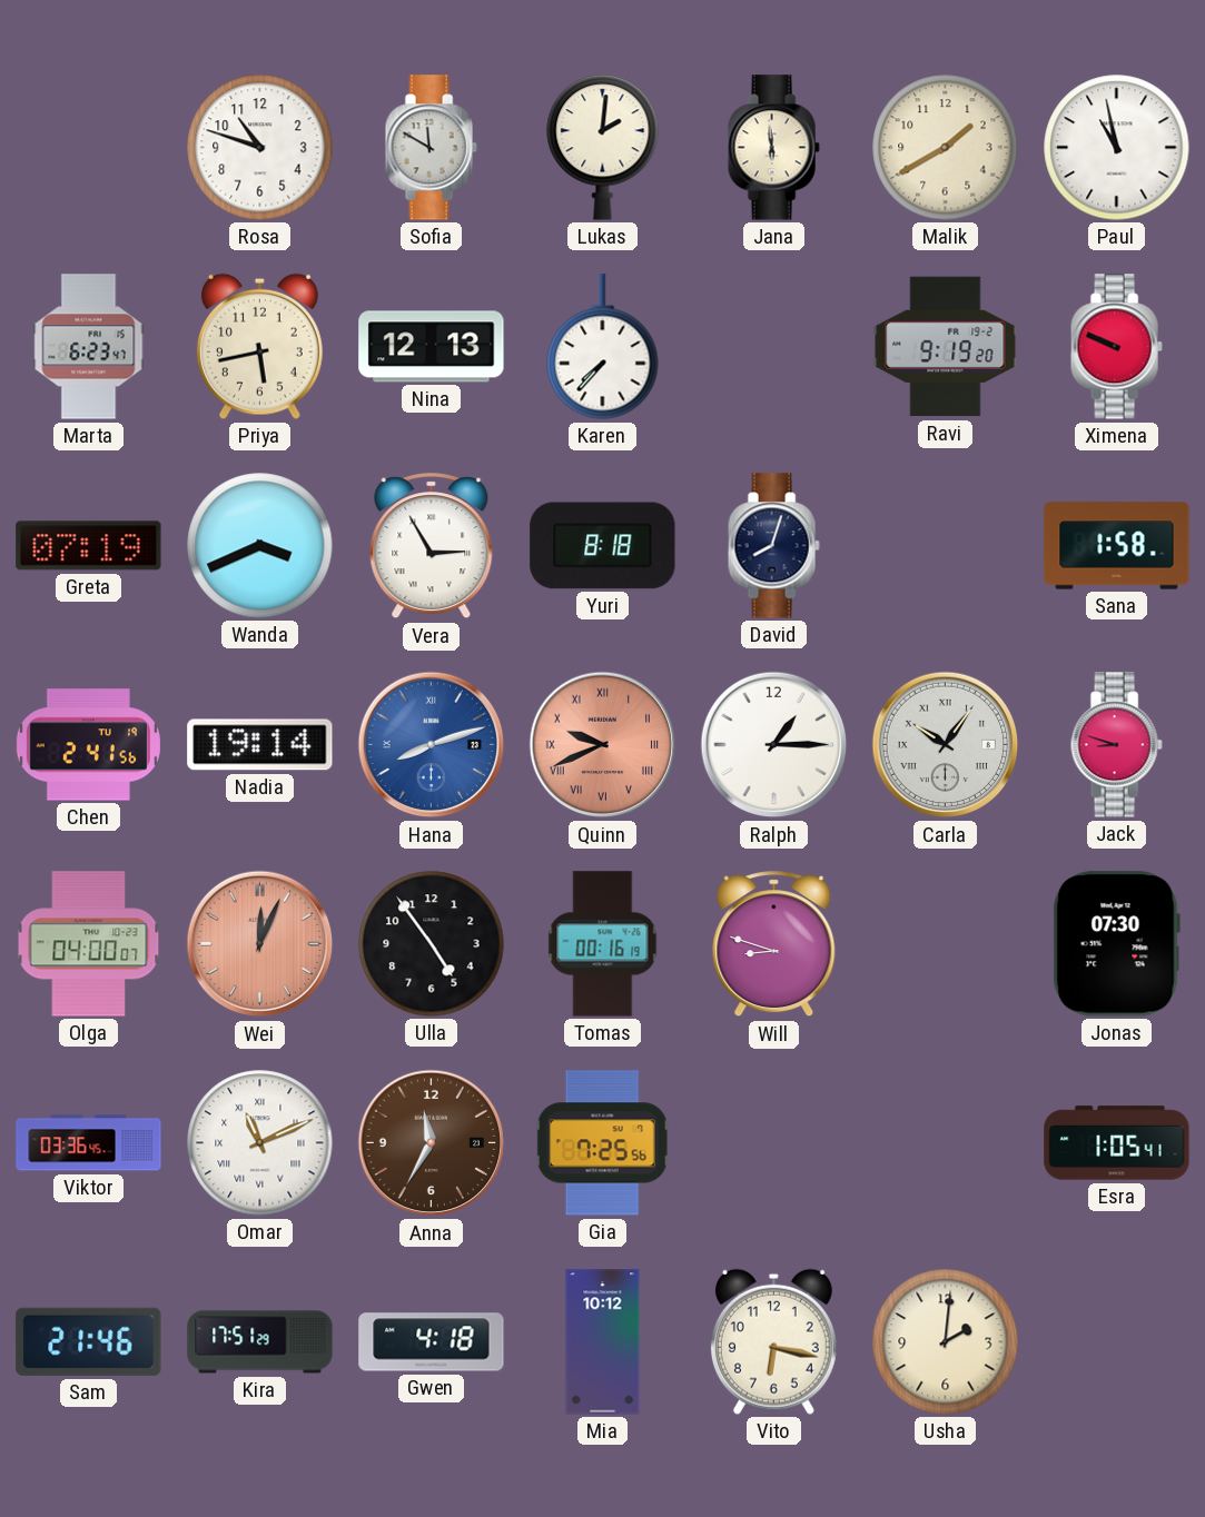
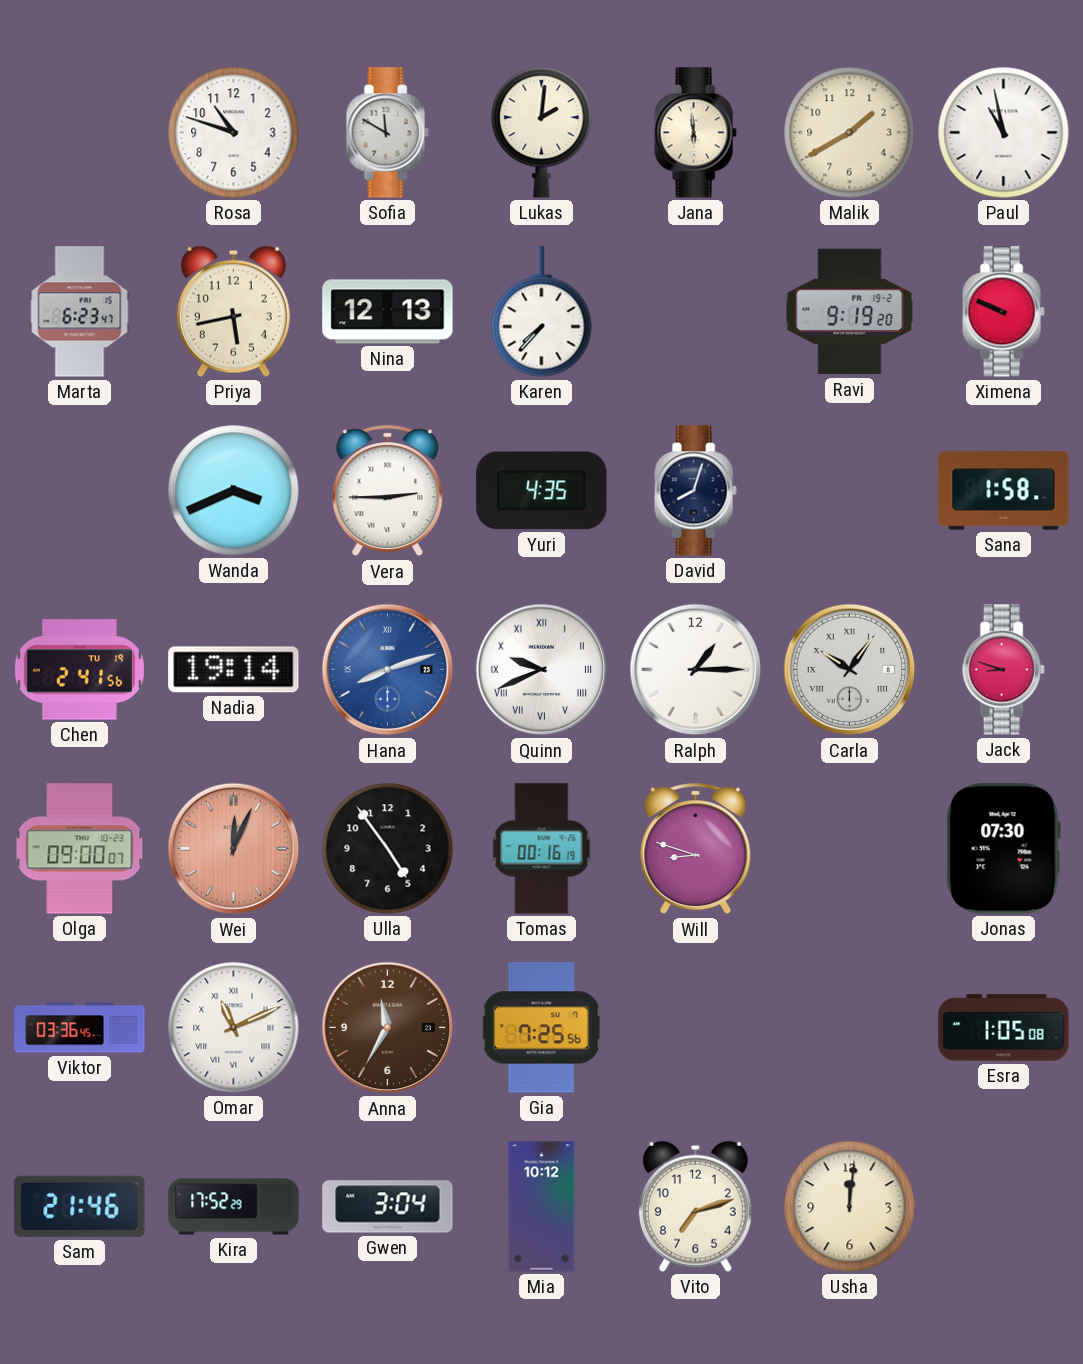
Greta: 07:19 -> none
Vera: 2:55 -> 2:45
Yuri: 8:18 -> 4:35
Quinn dial: salmon -> white
Olga: 04:00 -> 09:00
Esra: 1:05:41 -> 1:05:08
Kira: 17:51 -> 17:52
Gwen: 4:18 -> 3:04
Vito: 6:17 -> 7:12
Usha: 2:01 -> 12:01
